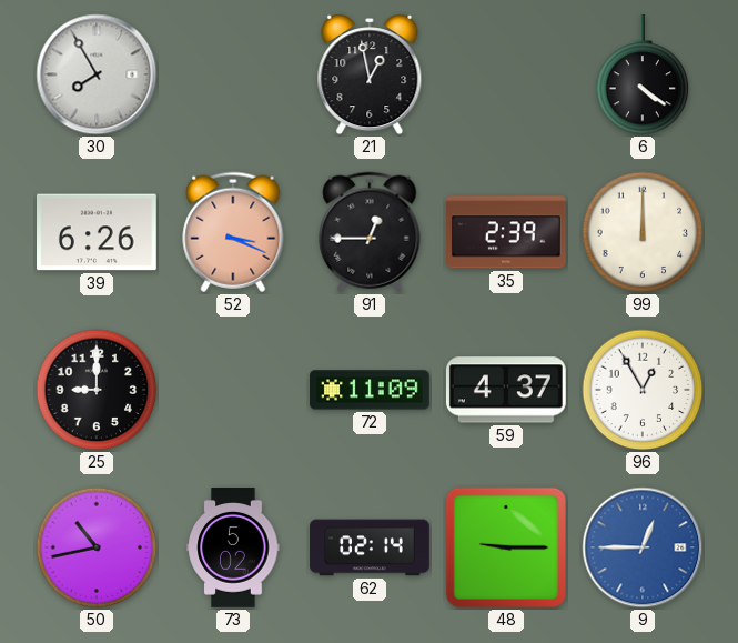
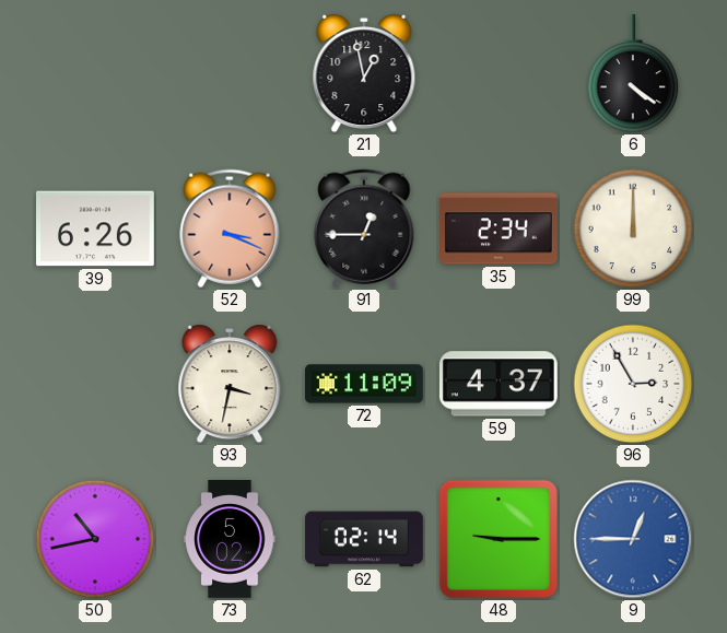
30: 7:55 -> none
35: 2:39 -> 2:34
25: 9:00 -> none
93: none -> 3:32
96: 12:55 -> 2:55
